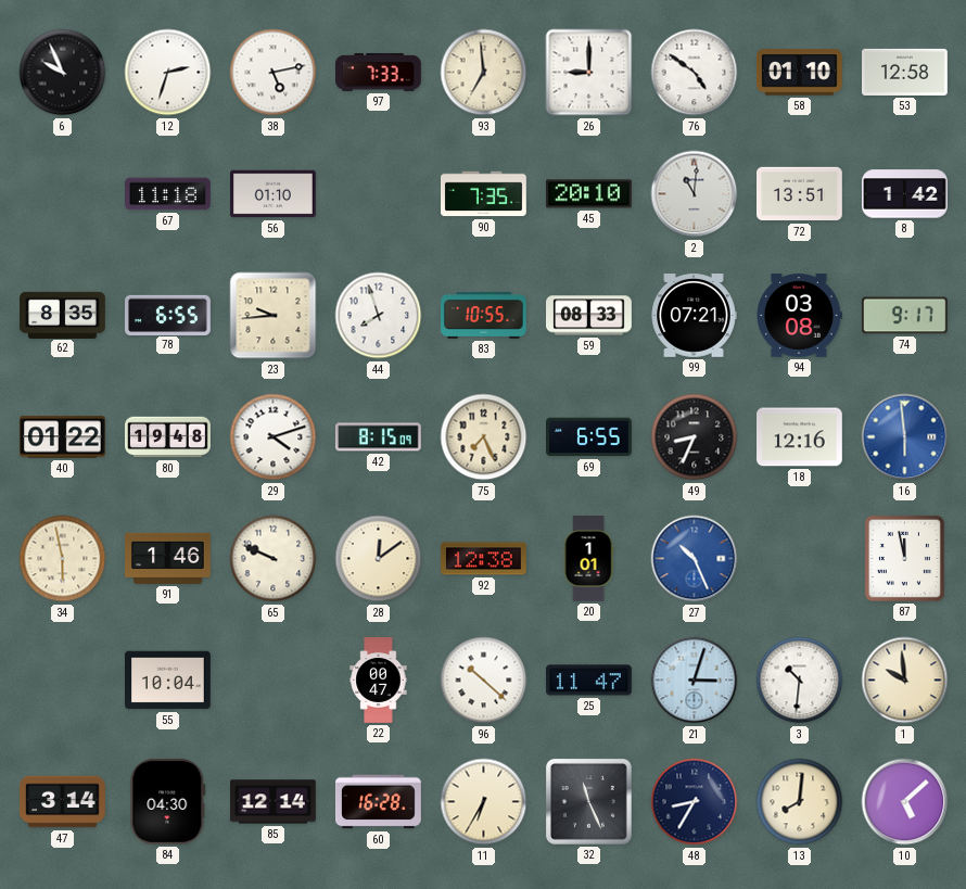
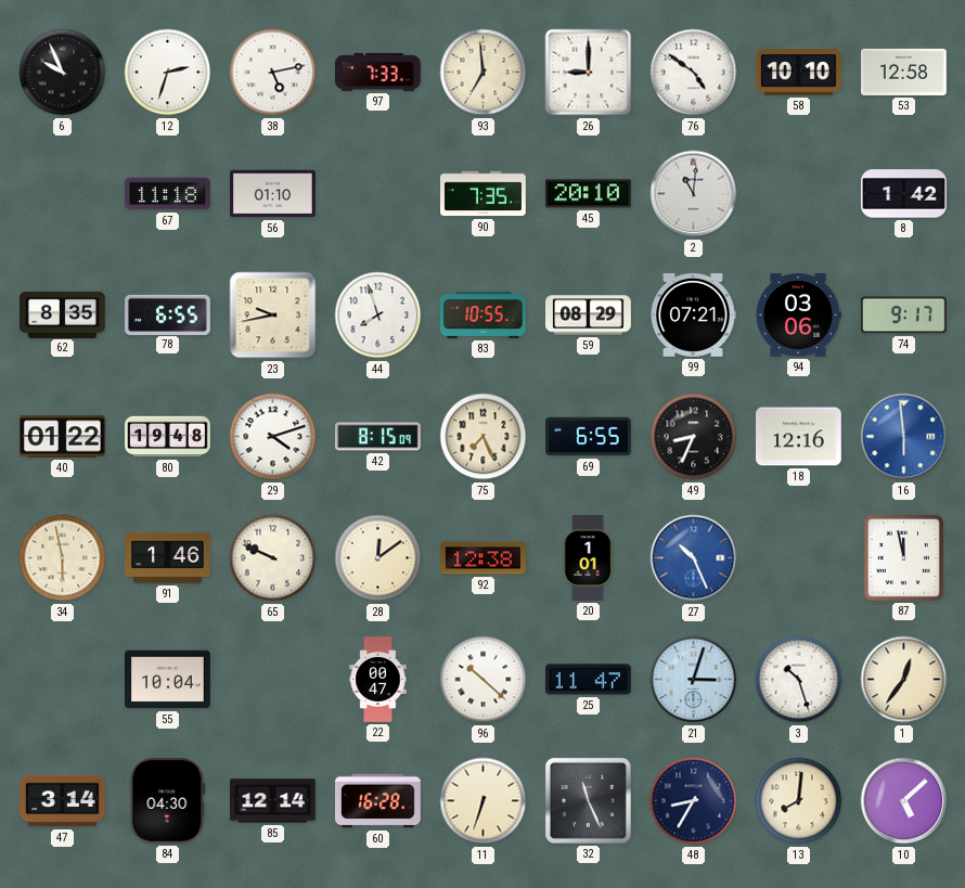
58: 01:10 -> 10:10
72: 13:51 -> none
23: 9:44 -> 9:43
59: 08:33 -> 08:29
94: 03:08 -> 03:06
3: 10:31 -> 10:27
1: 9:59 -> 12:36
11: 6:35 -> 6:33
